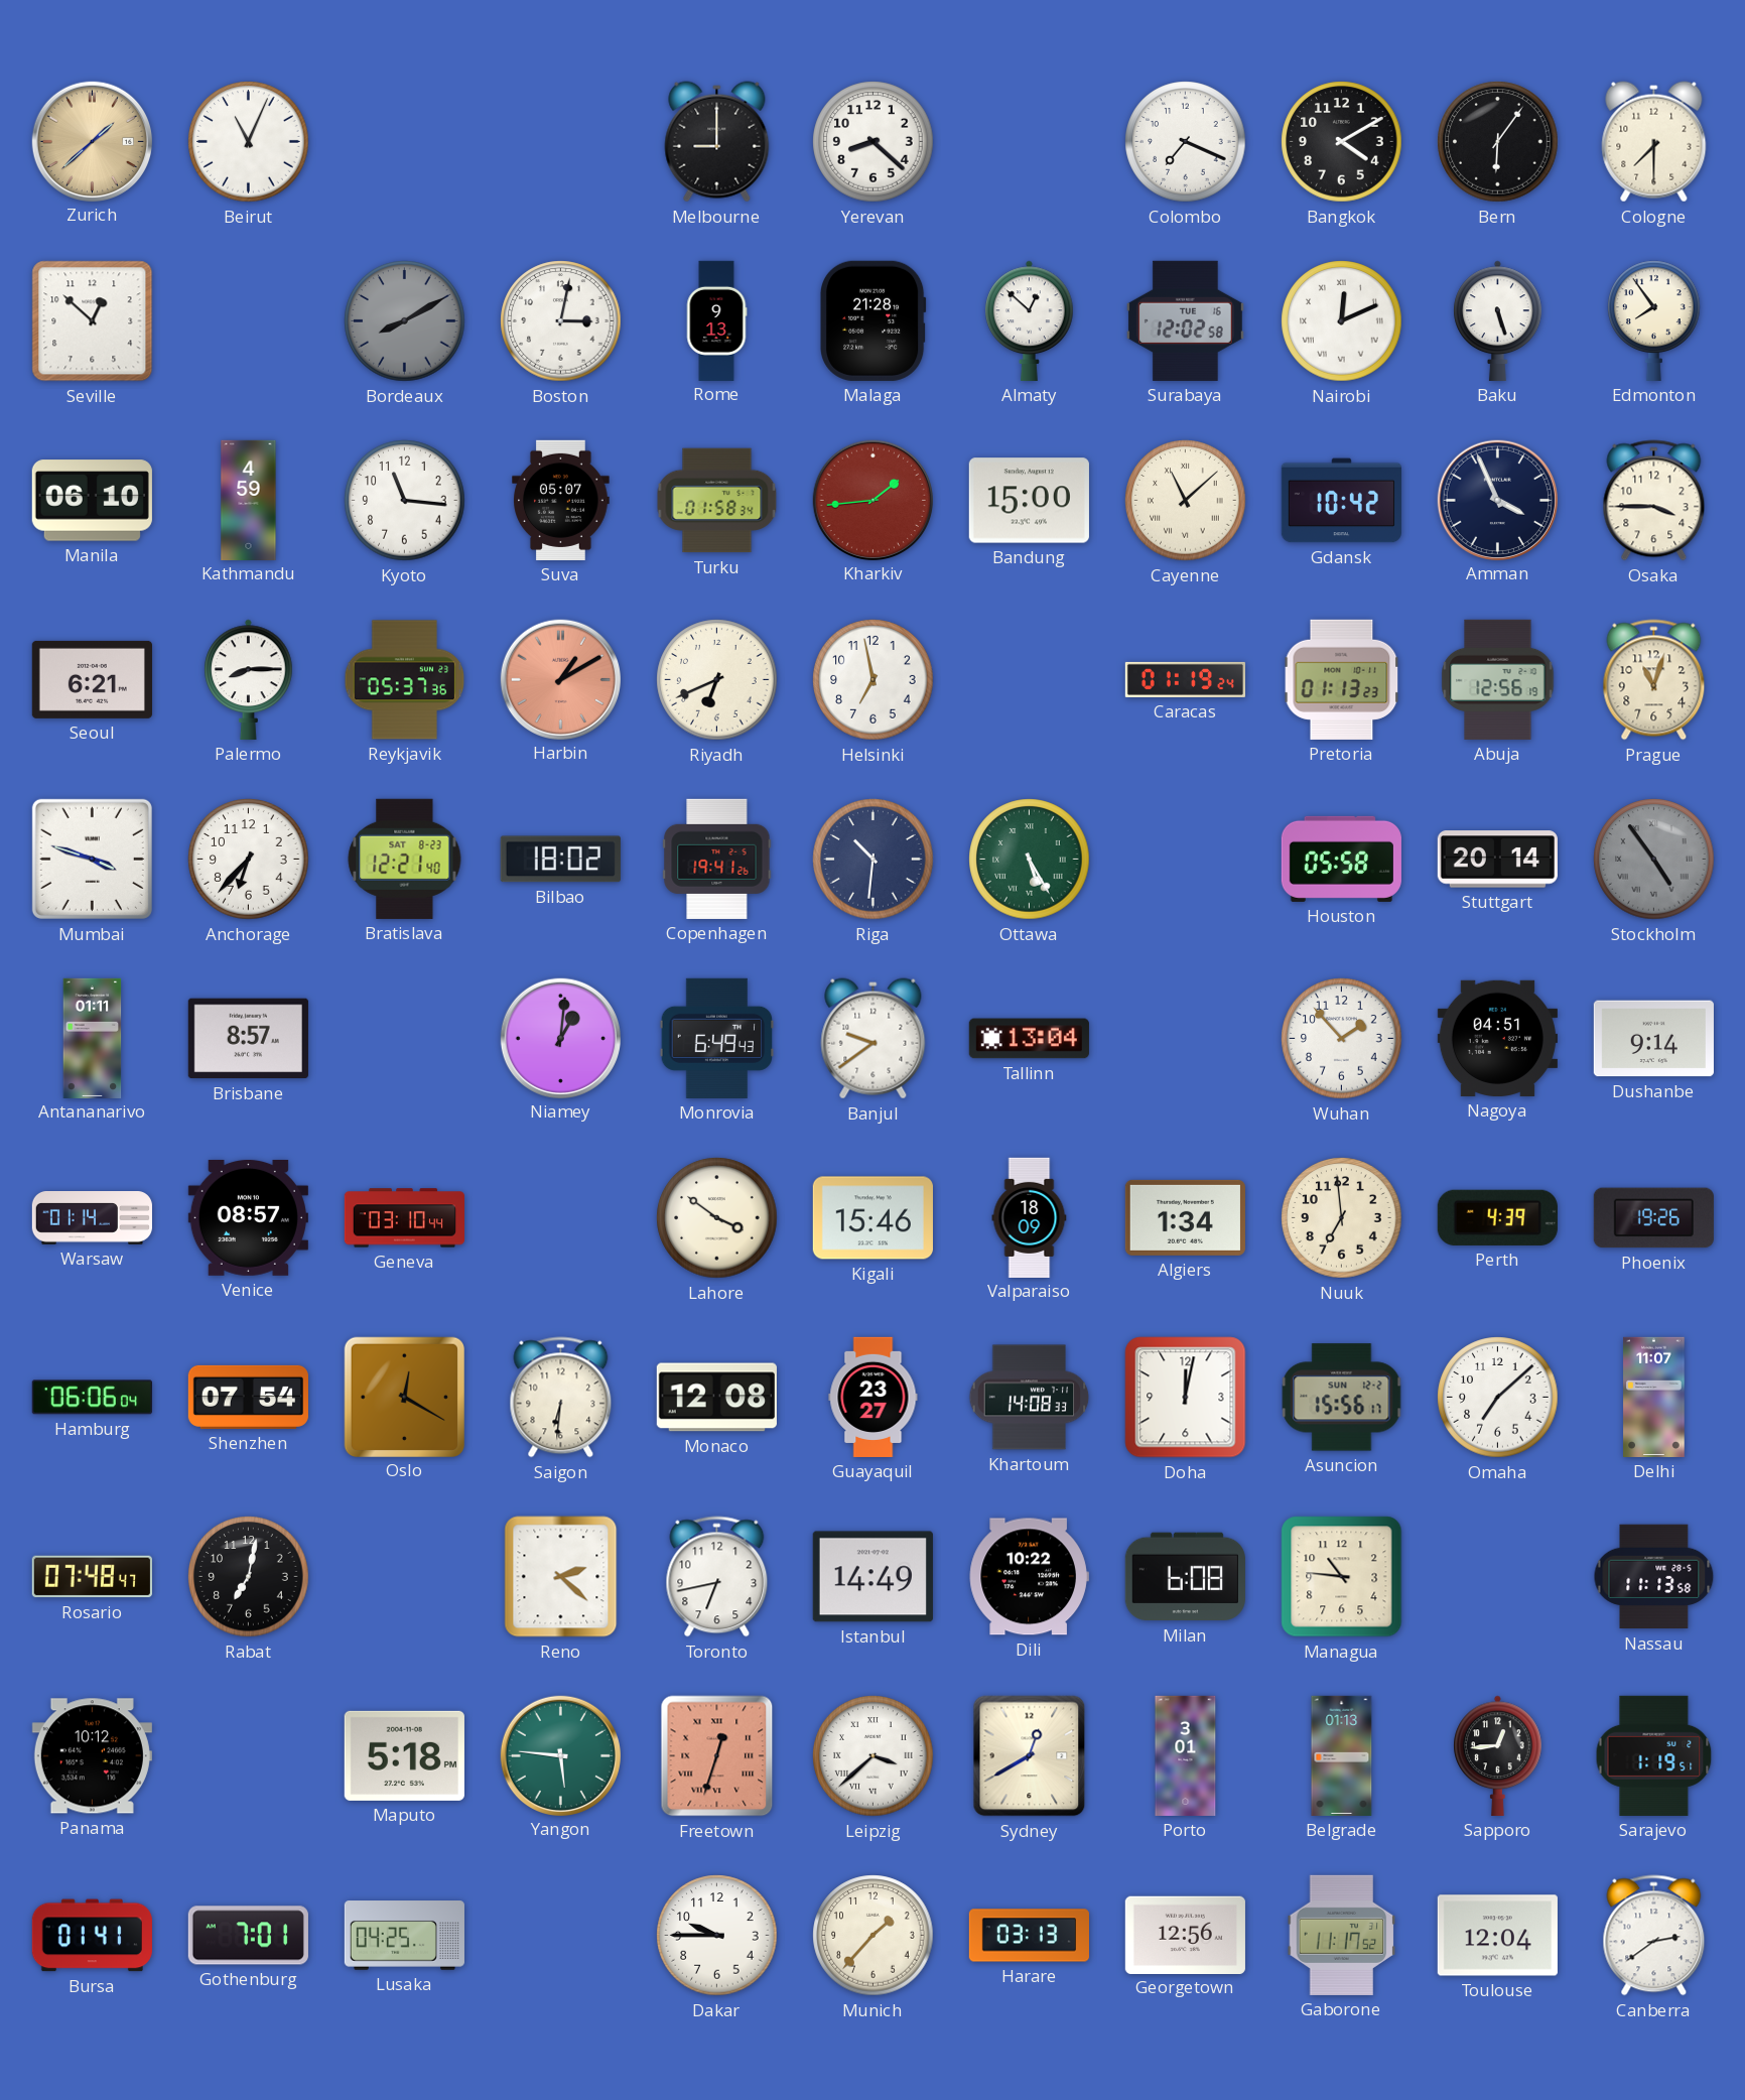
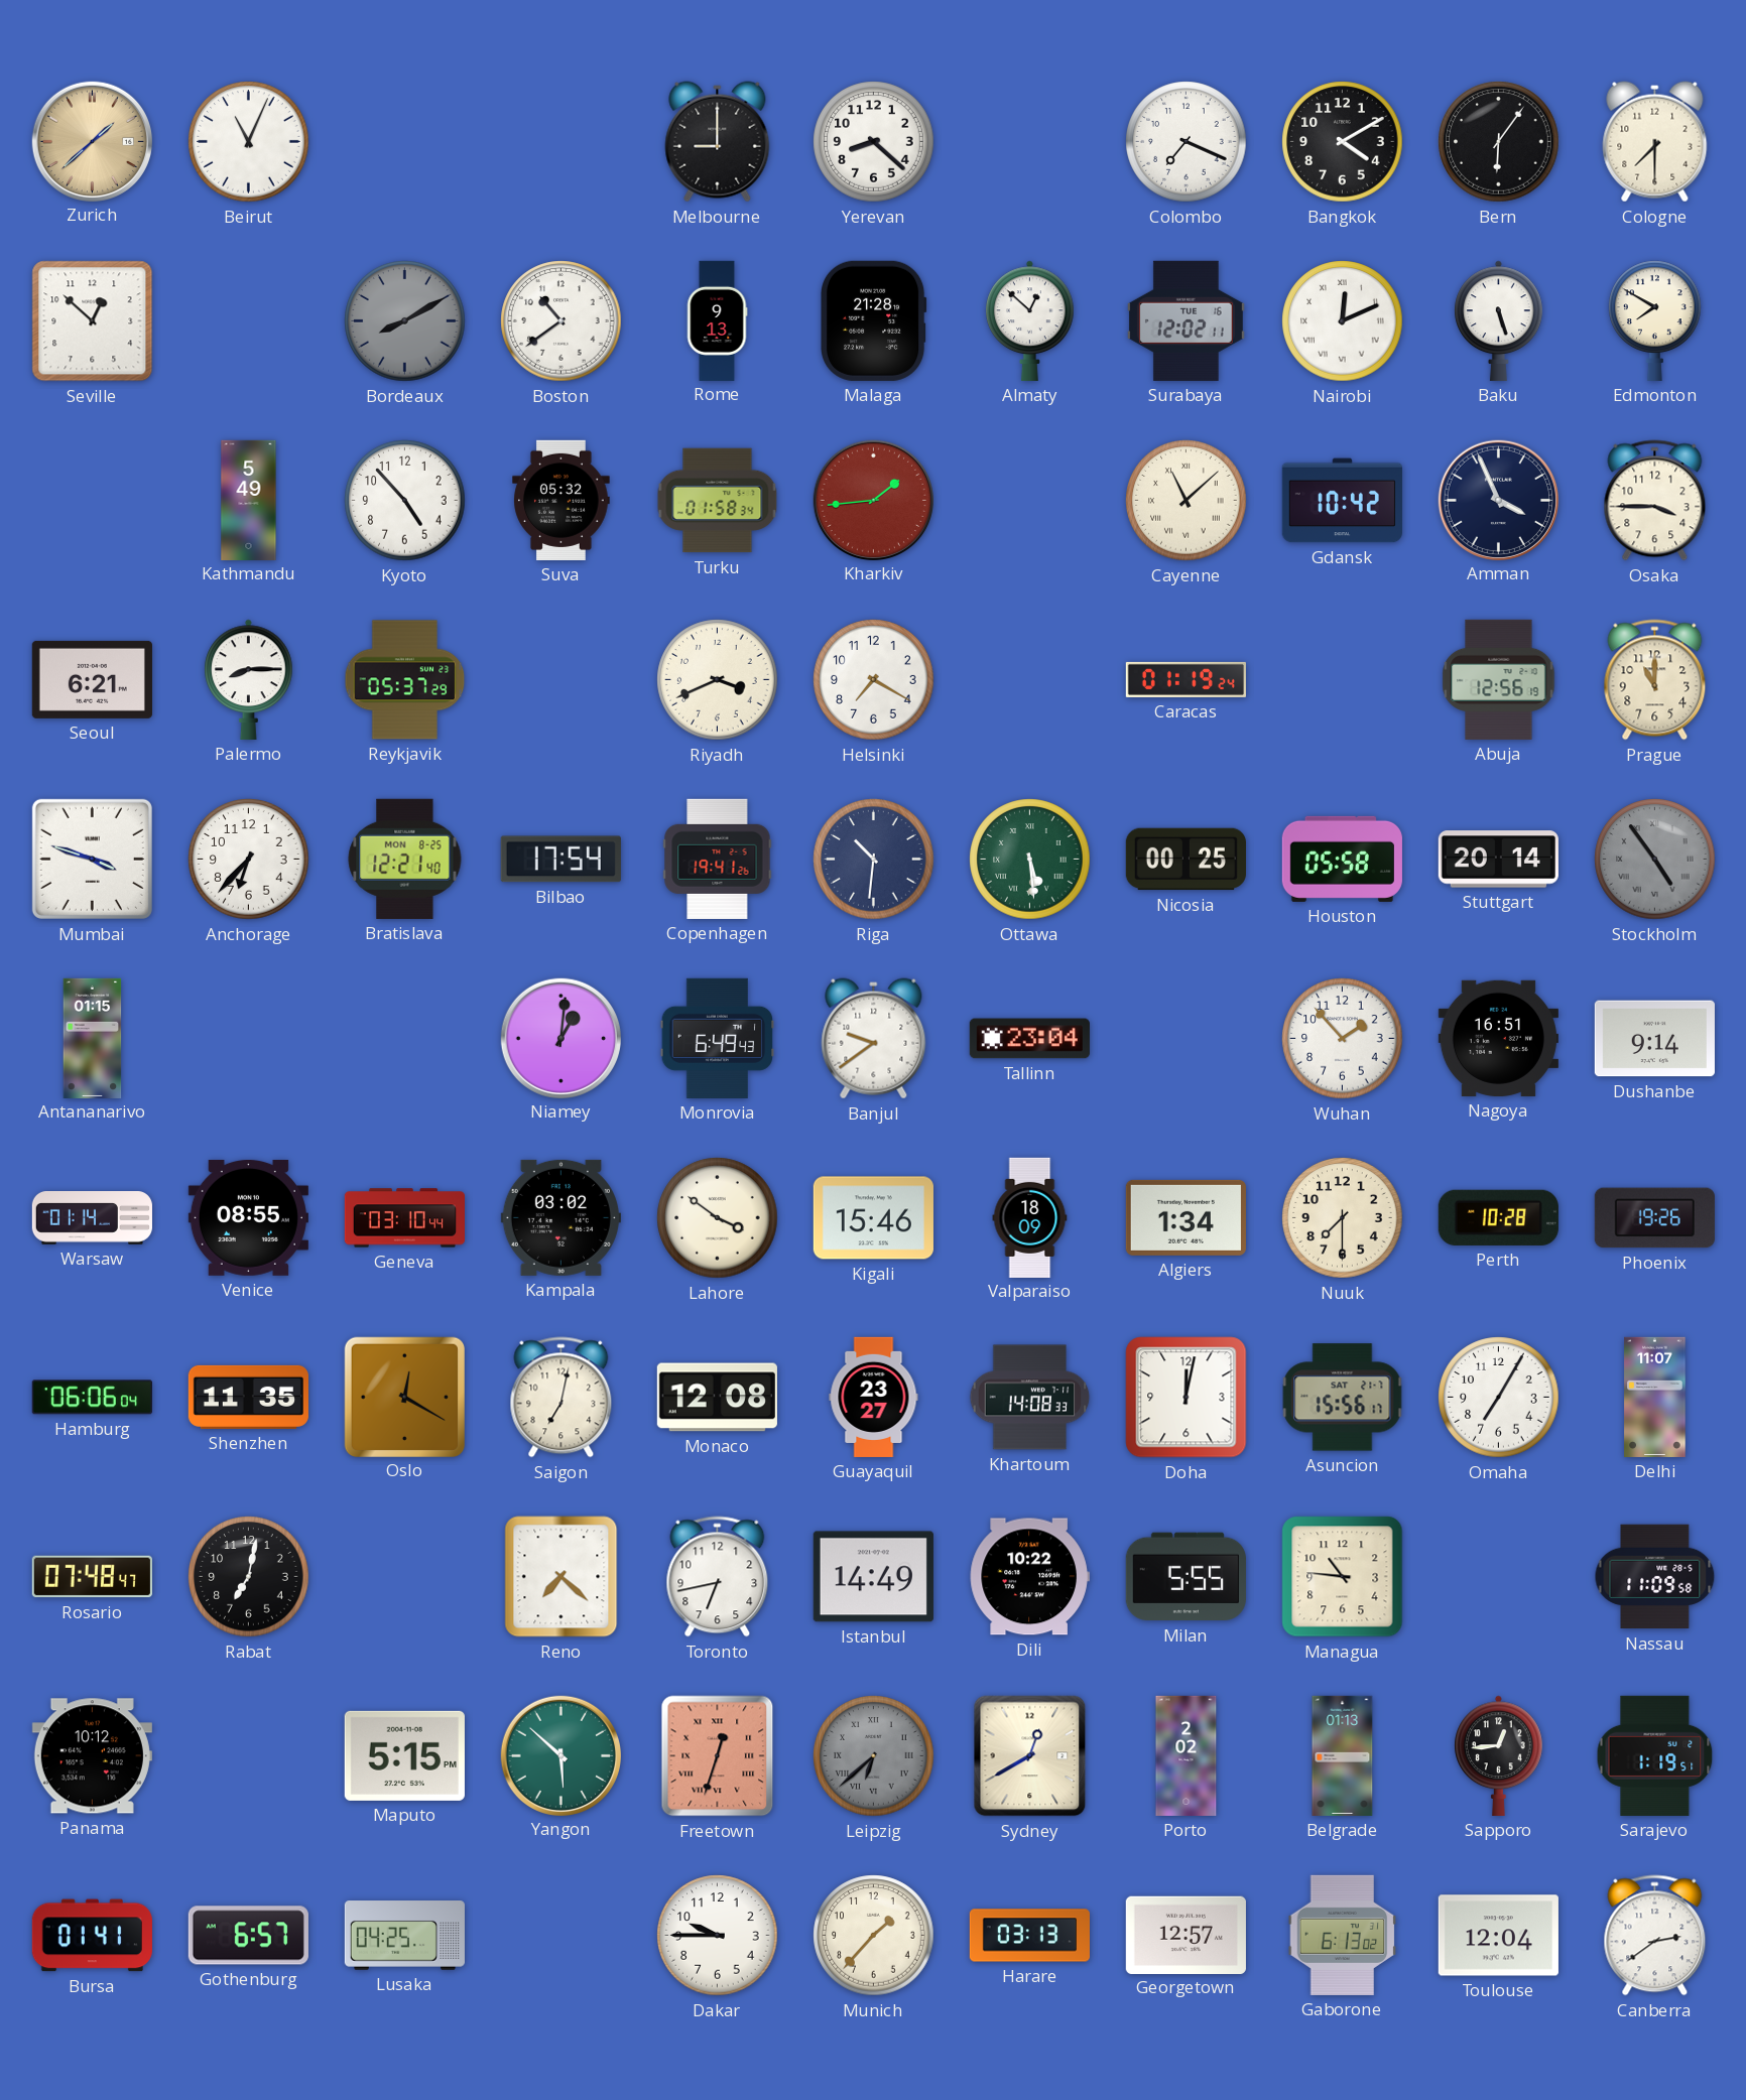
Boston: 3:02 -> 10:39
Surabaya: 12:02:58 -> 12:02:11
Edmonton: 7:54 -> 7:50
Manila: 06:10 -> none
Kathmandu: 4:59 -> 5:49
Kyoto: 11:16 -> 4:53
Suva: 05:07 -> 05:32
Bandung: 15:00 -> none
Reykjavik: 05:37:36 -> 05:37:29
Harbin: 1:10 -> none
Riyadh: 6:41 -> 3:41
Helsinki: 6:58 -> 7:20
Pretoria: 01:13 -> none
Prague: 11:03 -> 11:00
Bratislava date: SAT 8-23 -> MON 8-25
Bilbao: 18:02 -> 17:54
Ottawa: 5:25 -> 5:29
Nicosia: none -> 00:25
Antananarivo: 01:11 -> 01:15
Brisbane: 8:57 -> none
Tallinn: 13:04 -> 23:04
Nagoya: 04:51 -> 16:51
Venice: 08:57 -> 08:55
Kampala: none -> 03:02
Nuuk: 6:59 -> 7:30
Perth: 4:39 -> 10:28
Shenzhen: 07:54 -> 11:35
Saigon: 6:31 -> 7:02
Asuncion date: SUN 12-2 -> SAT 21-7
Omaha: 7:08 -> 7:05
Reno: 2:22 -> 7:22
Milan: 6:08 -> 5:55
Nassau: 11:13 -> 11:09
Maputo: 5:18 -> 5:15
Yangon: 5:46 -> 5:52
Leipzig: 3:38 -> 6:38
Leipzig dial: white -> grey
Porto: 3:01 -> 2:02
Gothenburg: 7:01 -> 6:57
Georgetown: 12:56 -> 12:57
Gaborone: 11:17 -> 6:13
